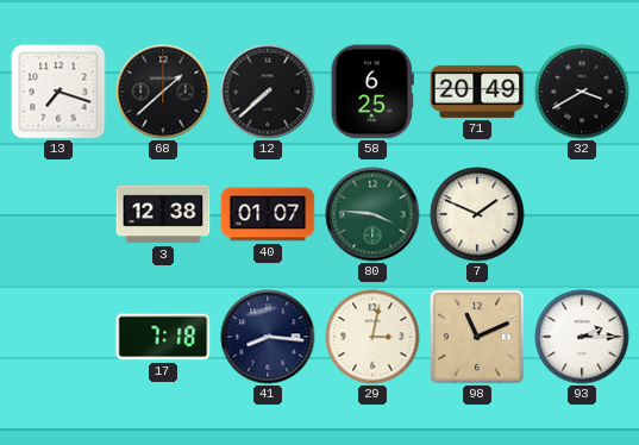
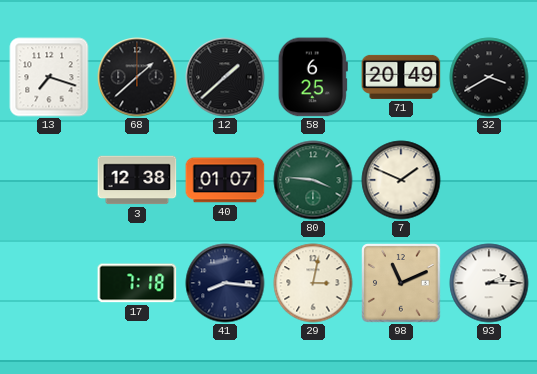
12: 7:38 -> 1:38
